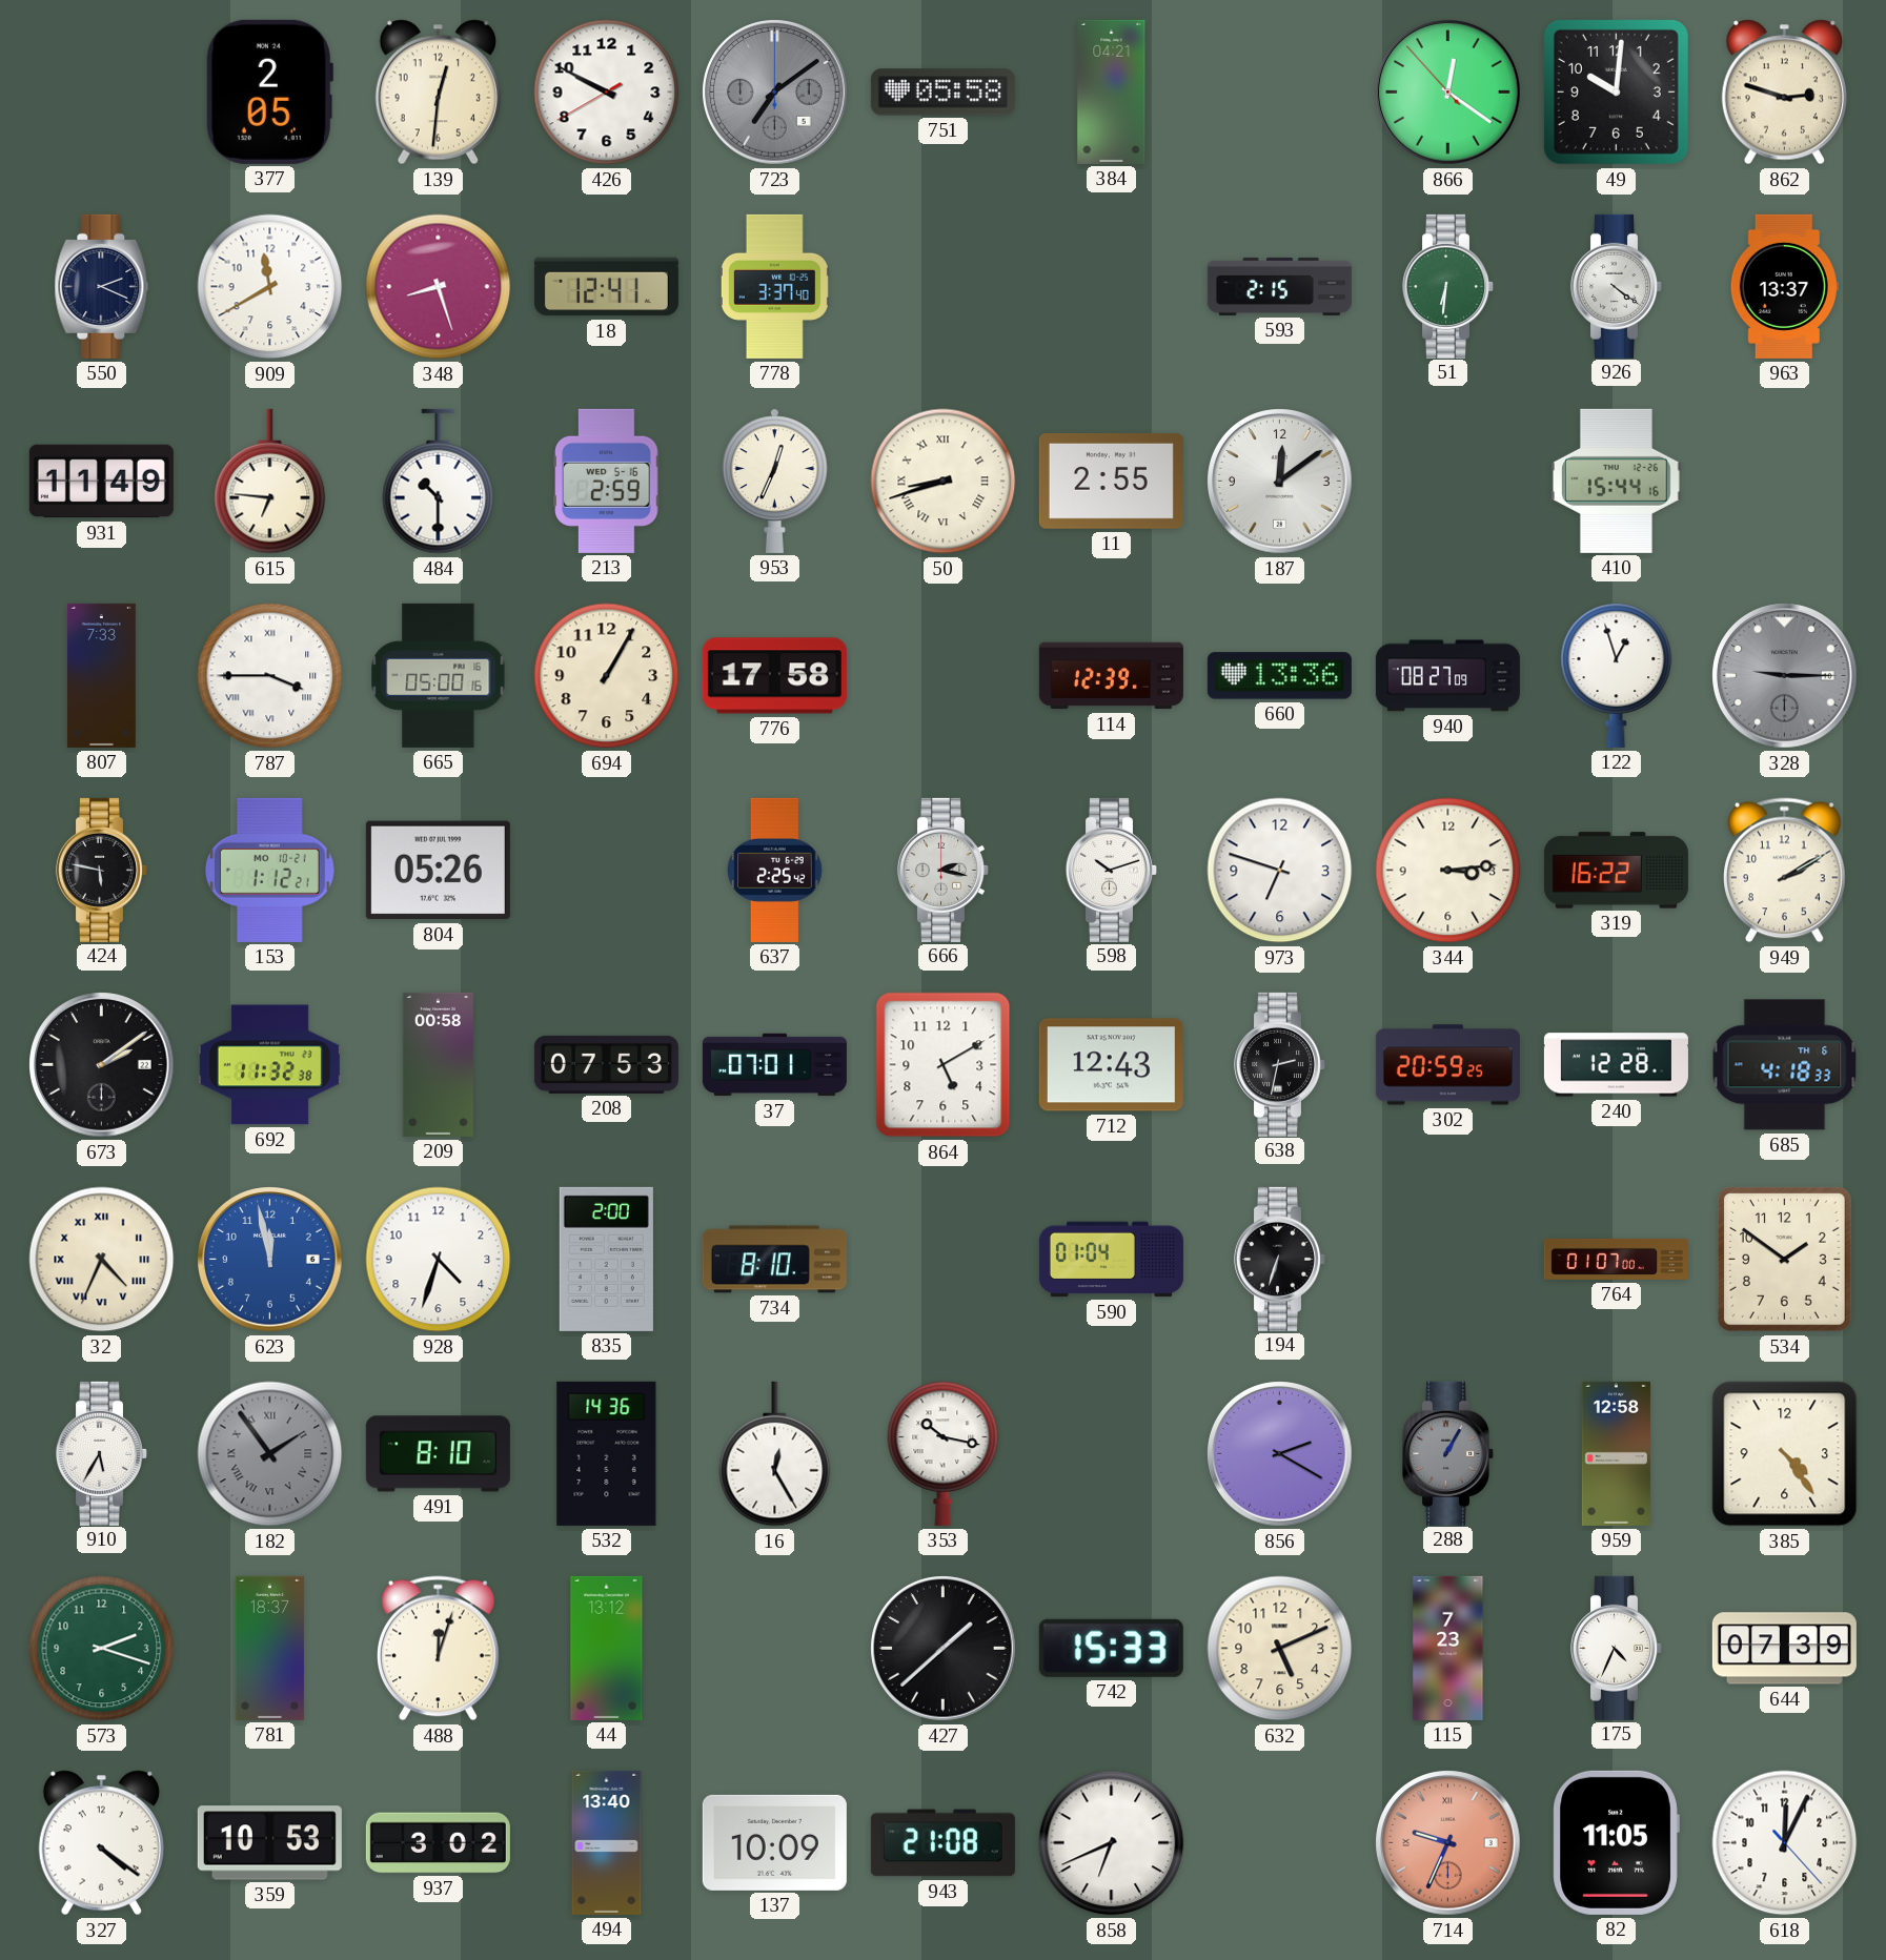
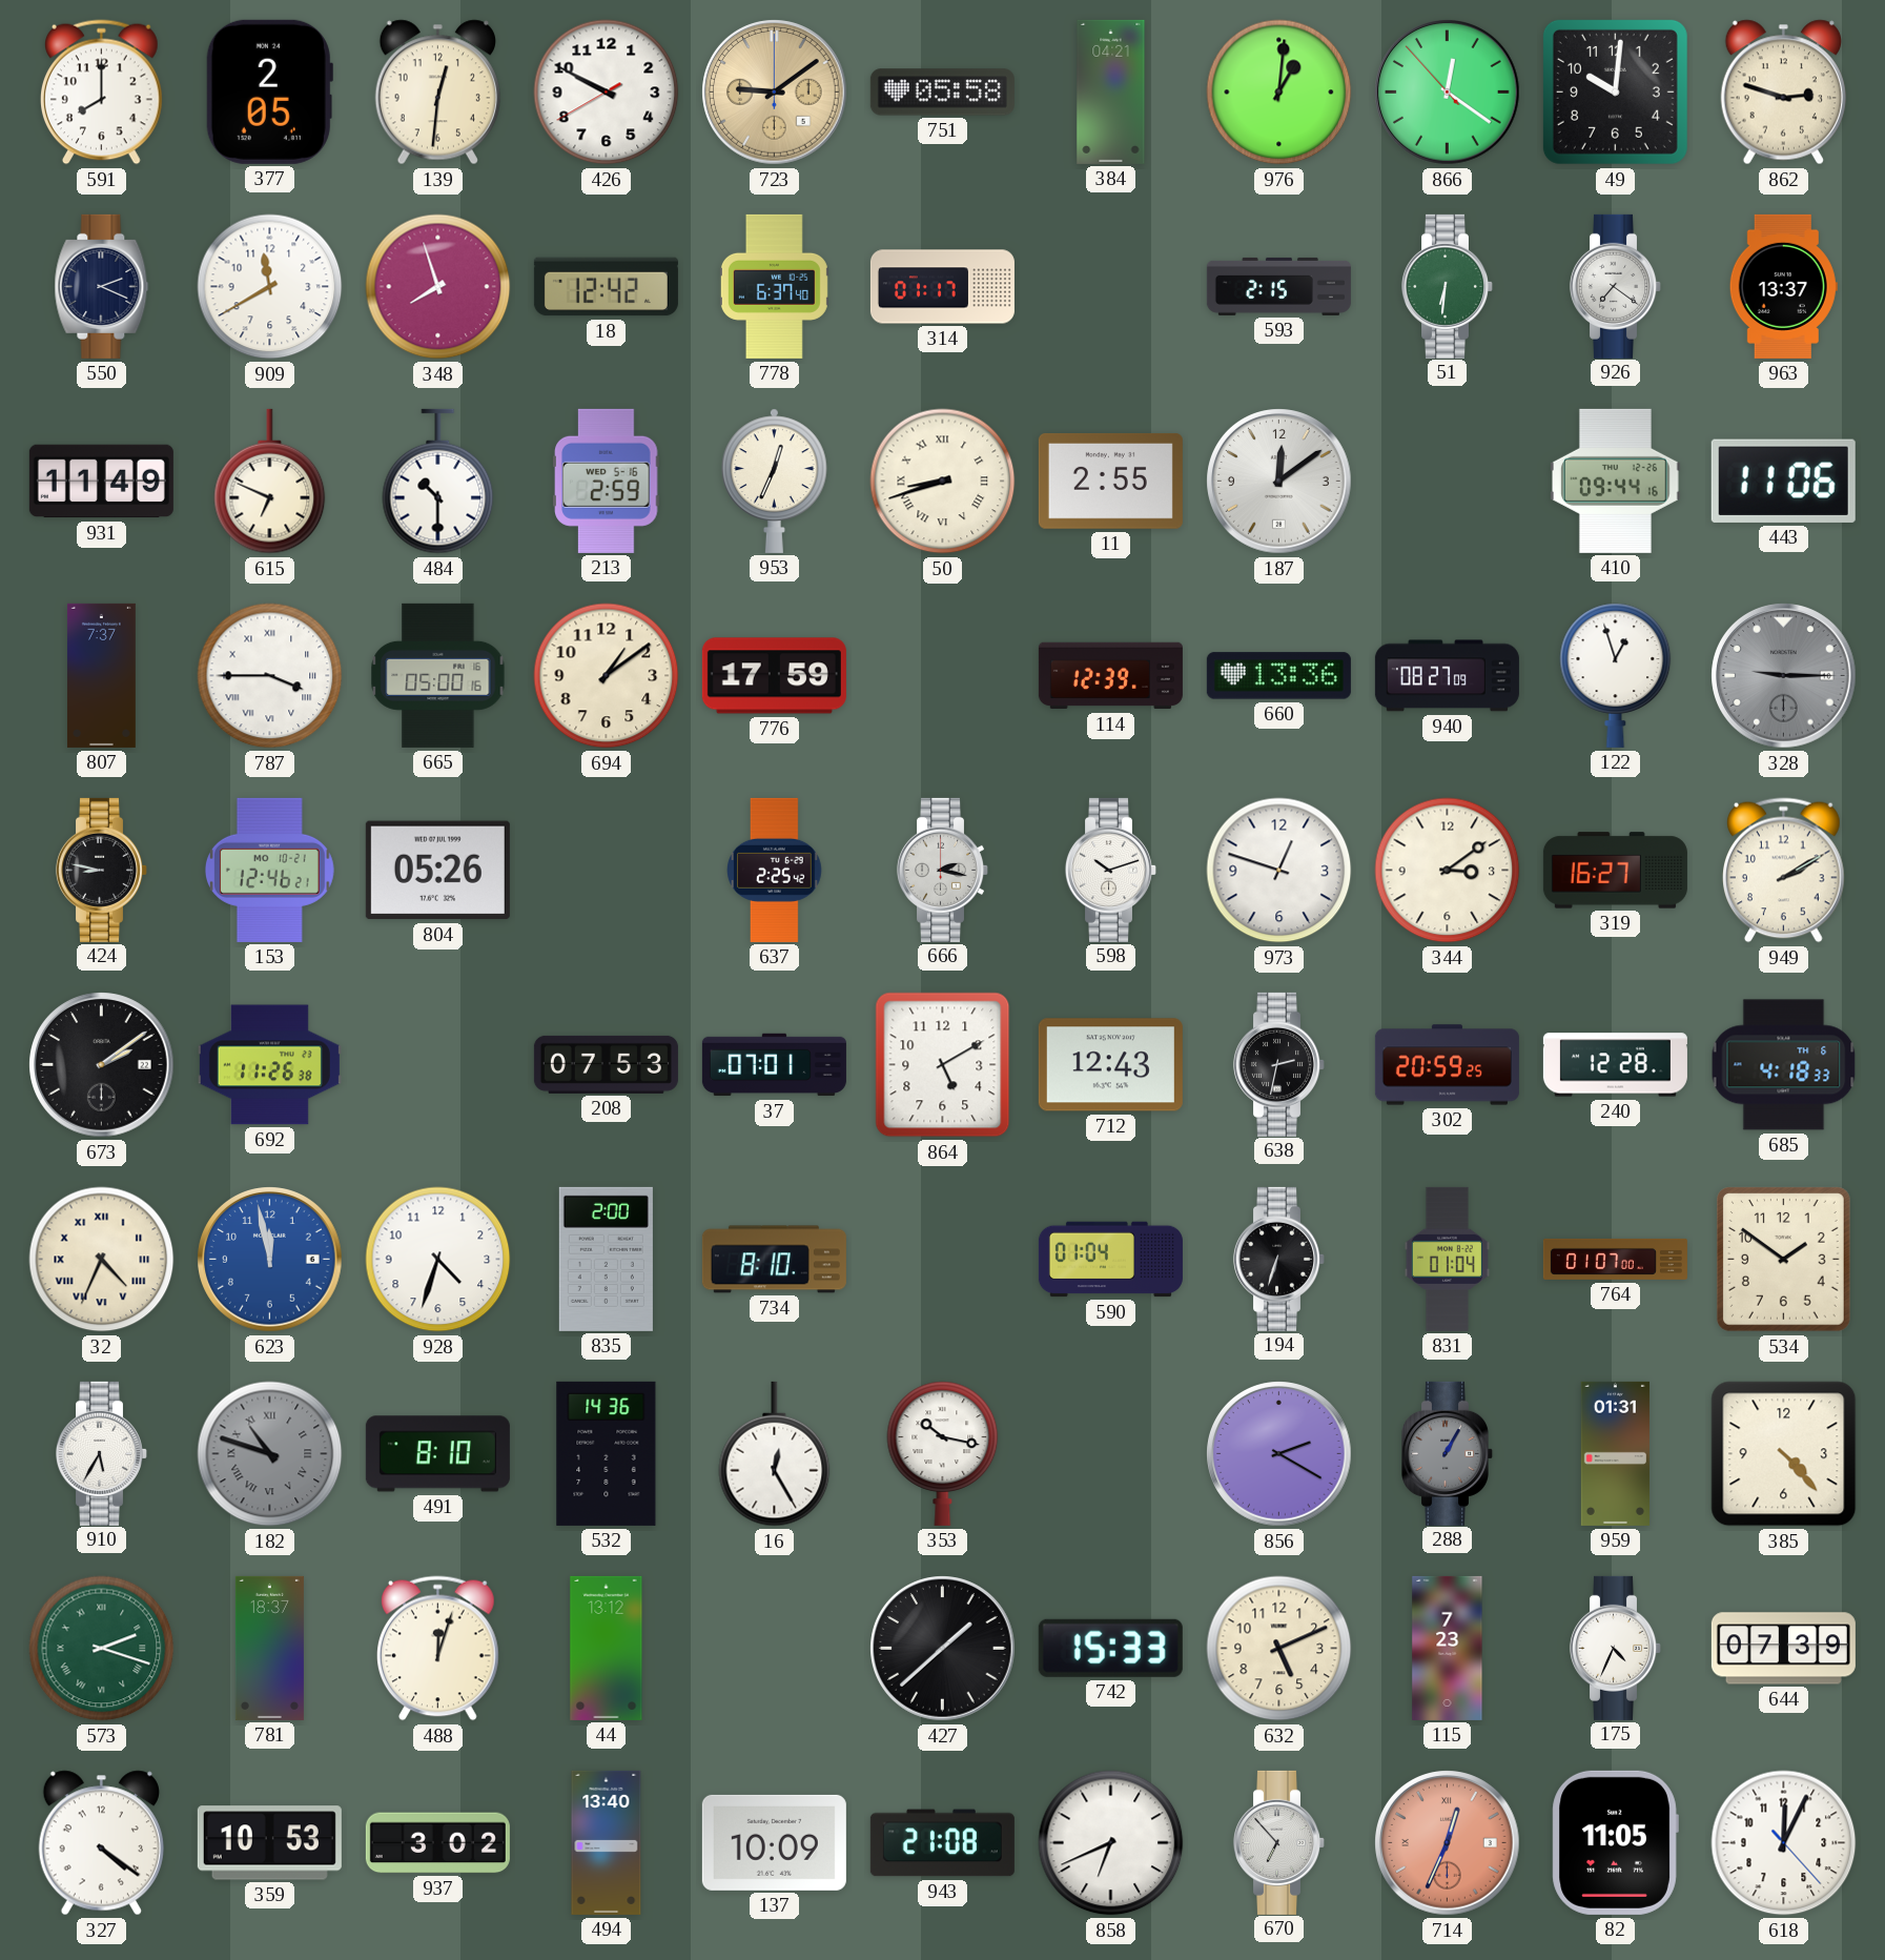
591: none -> 8:00
723: 7:09 -> 9:09
723 dial: grey -> champagne
976: none -> 1:01
348: 8:27 -> 7:57
18: 12:41 -> 12:42
778: 3:37 -> 6:37
314: none -> 01:17
926: 4:21 -> 7:21
615: 6:46 -> 6:49
410: 15:44 -> 09:44
443: none -> 11:06
807: 7:33 -> 7:37
694: 1:05 -> 1:09
776: 17:58 -> 17:59
424: 5:47 -> 8:47
153: 1:12 -> 12:46
973: 6:48 -> 12:48
344: 3:14 -> 3:09
319: 16:22 -> 16:27
692: 11:32 -> 11:26
209: 00:58 -> none
831: none -> 01:04
182: 1:54 -> 10:48
959: 12:58 -> 01:31
385: 4:24 -> 4:23
573 numerals: Arabic -> Roman
670: none -> 6:53
714: 9:34 -> 12:34
